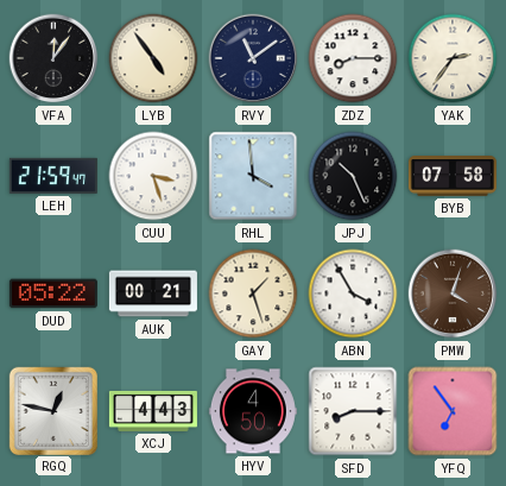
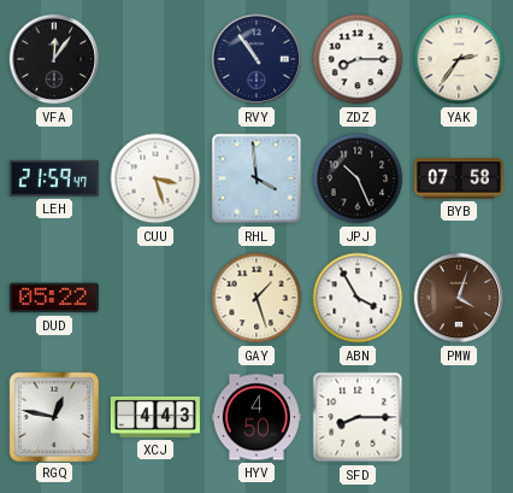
LYB: 4:54 -> none
RVY: 11:09 -> 10:54
AUK: 00:21 -> none
YFQ: 6:54 -> none
